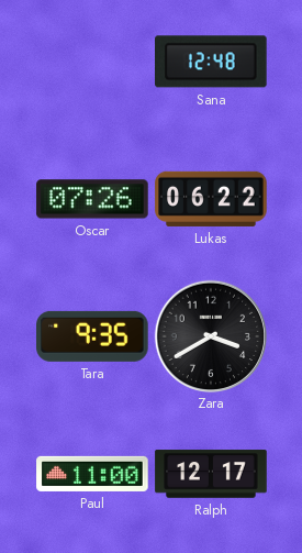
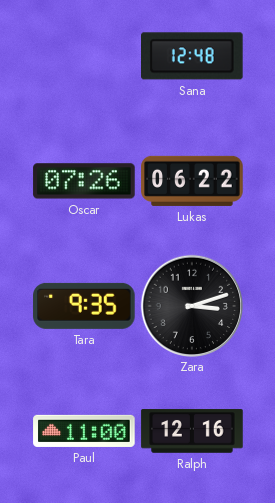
Zara: 3:40 -> 3:12
Ralph: 12:17 -> 12:16
